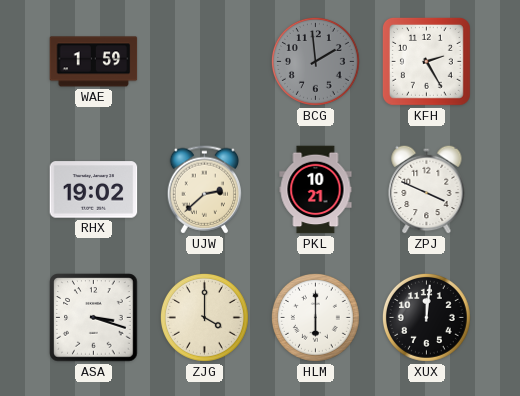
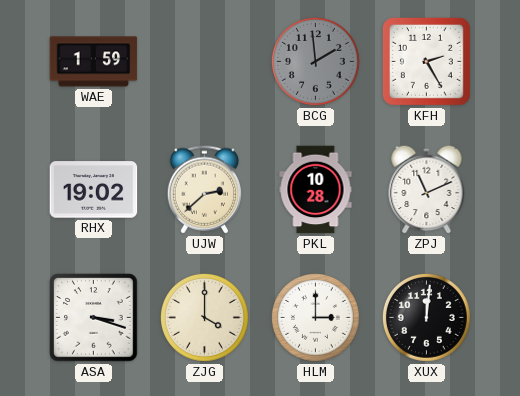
PKL: 10:21 -> 10:28
ZPJ: 3:49 -> 11:11
HLM: 6:00 -> 3:00
